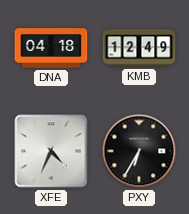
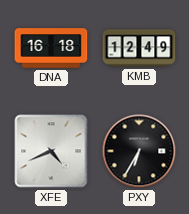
DNA: 04:18 -> 16:18
XFE: 4:34 -> 4:41
